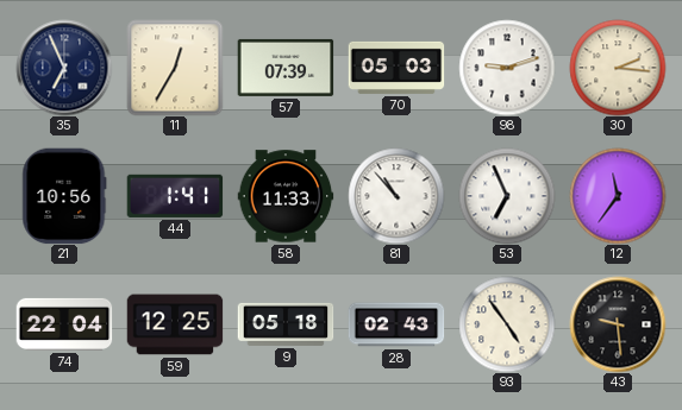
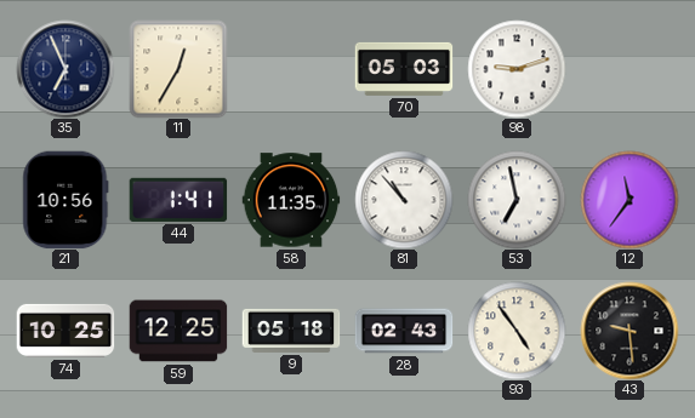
57: 07:39 -> none
30: 2:16 -> none
58: 11:33 -> 11:35
53: 6:56 -> 6:58
74: 22:04 -> 10:25
